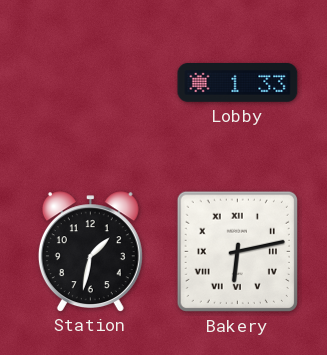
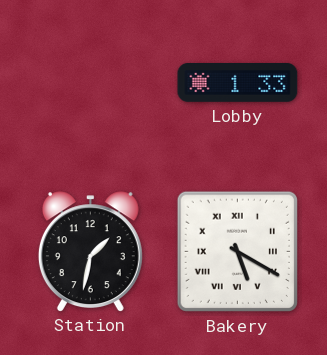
Bakery: 6:13 -> 5:20
